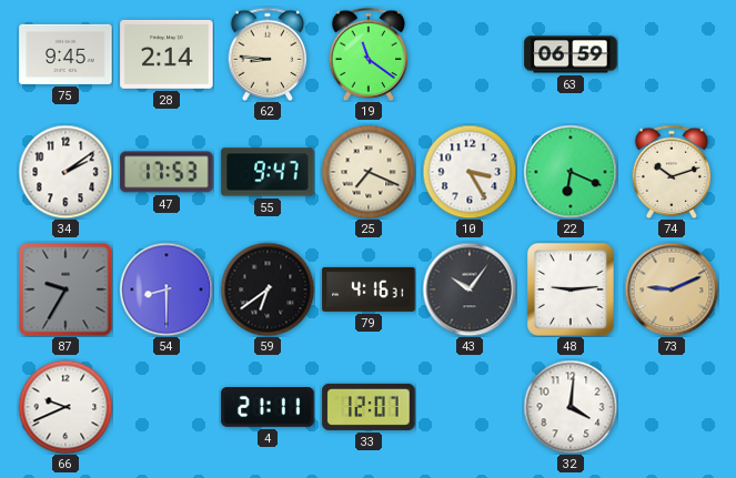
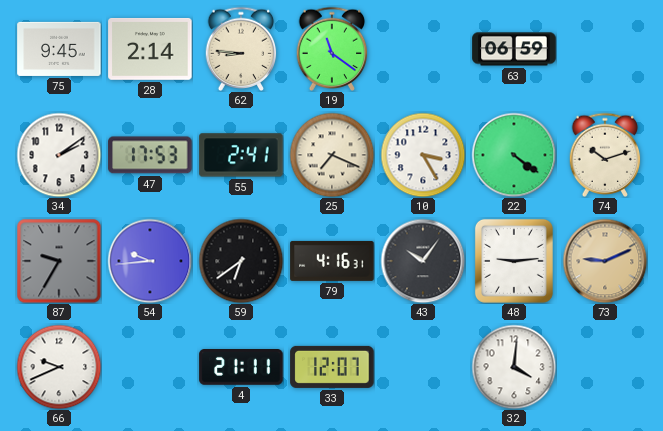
55: 9:47 -> 2:41
22: 6:19 -> 4:21
54: 8:30 -> 9:44
